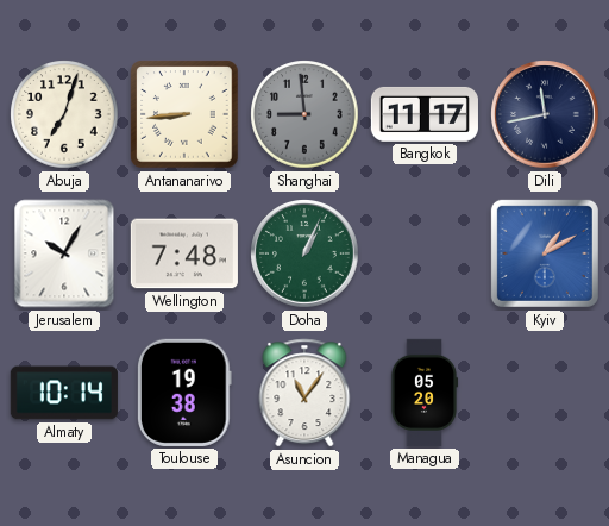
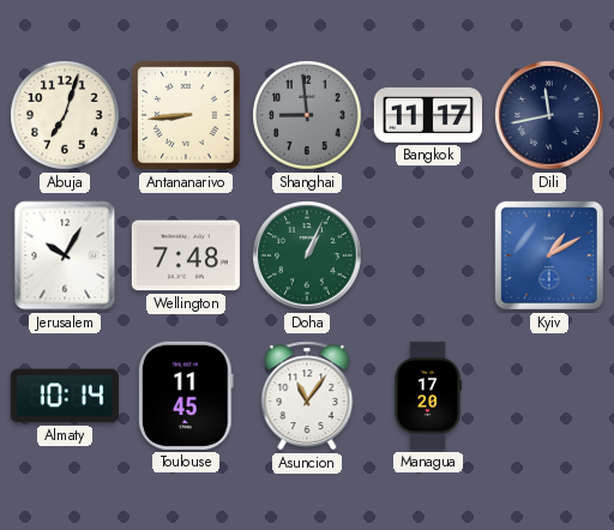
Toulouse: 19:38 -> 11:45
Managua: 05:20 -> 17:20
